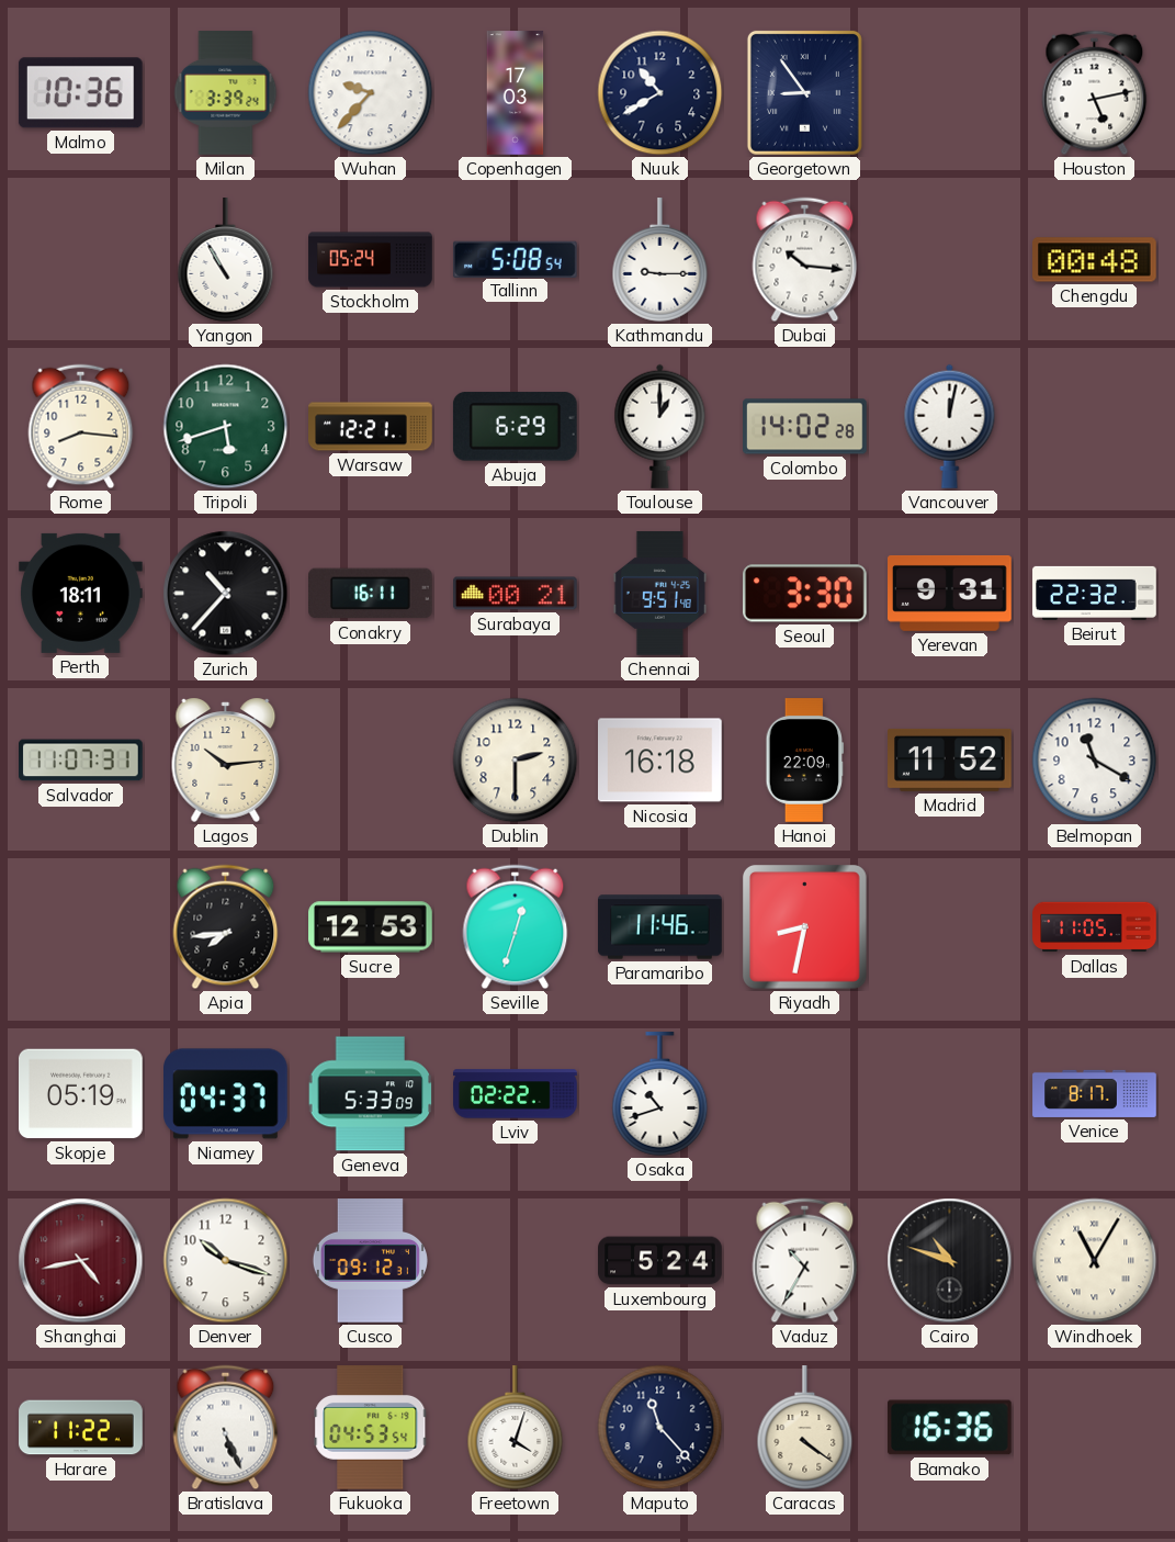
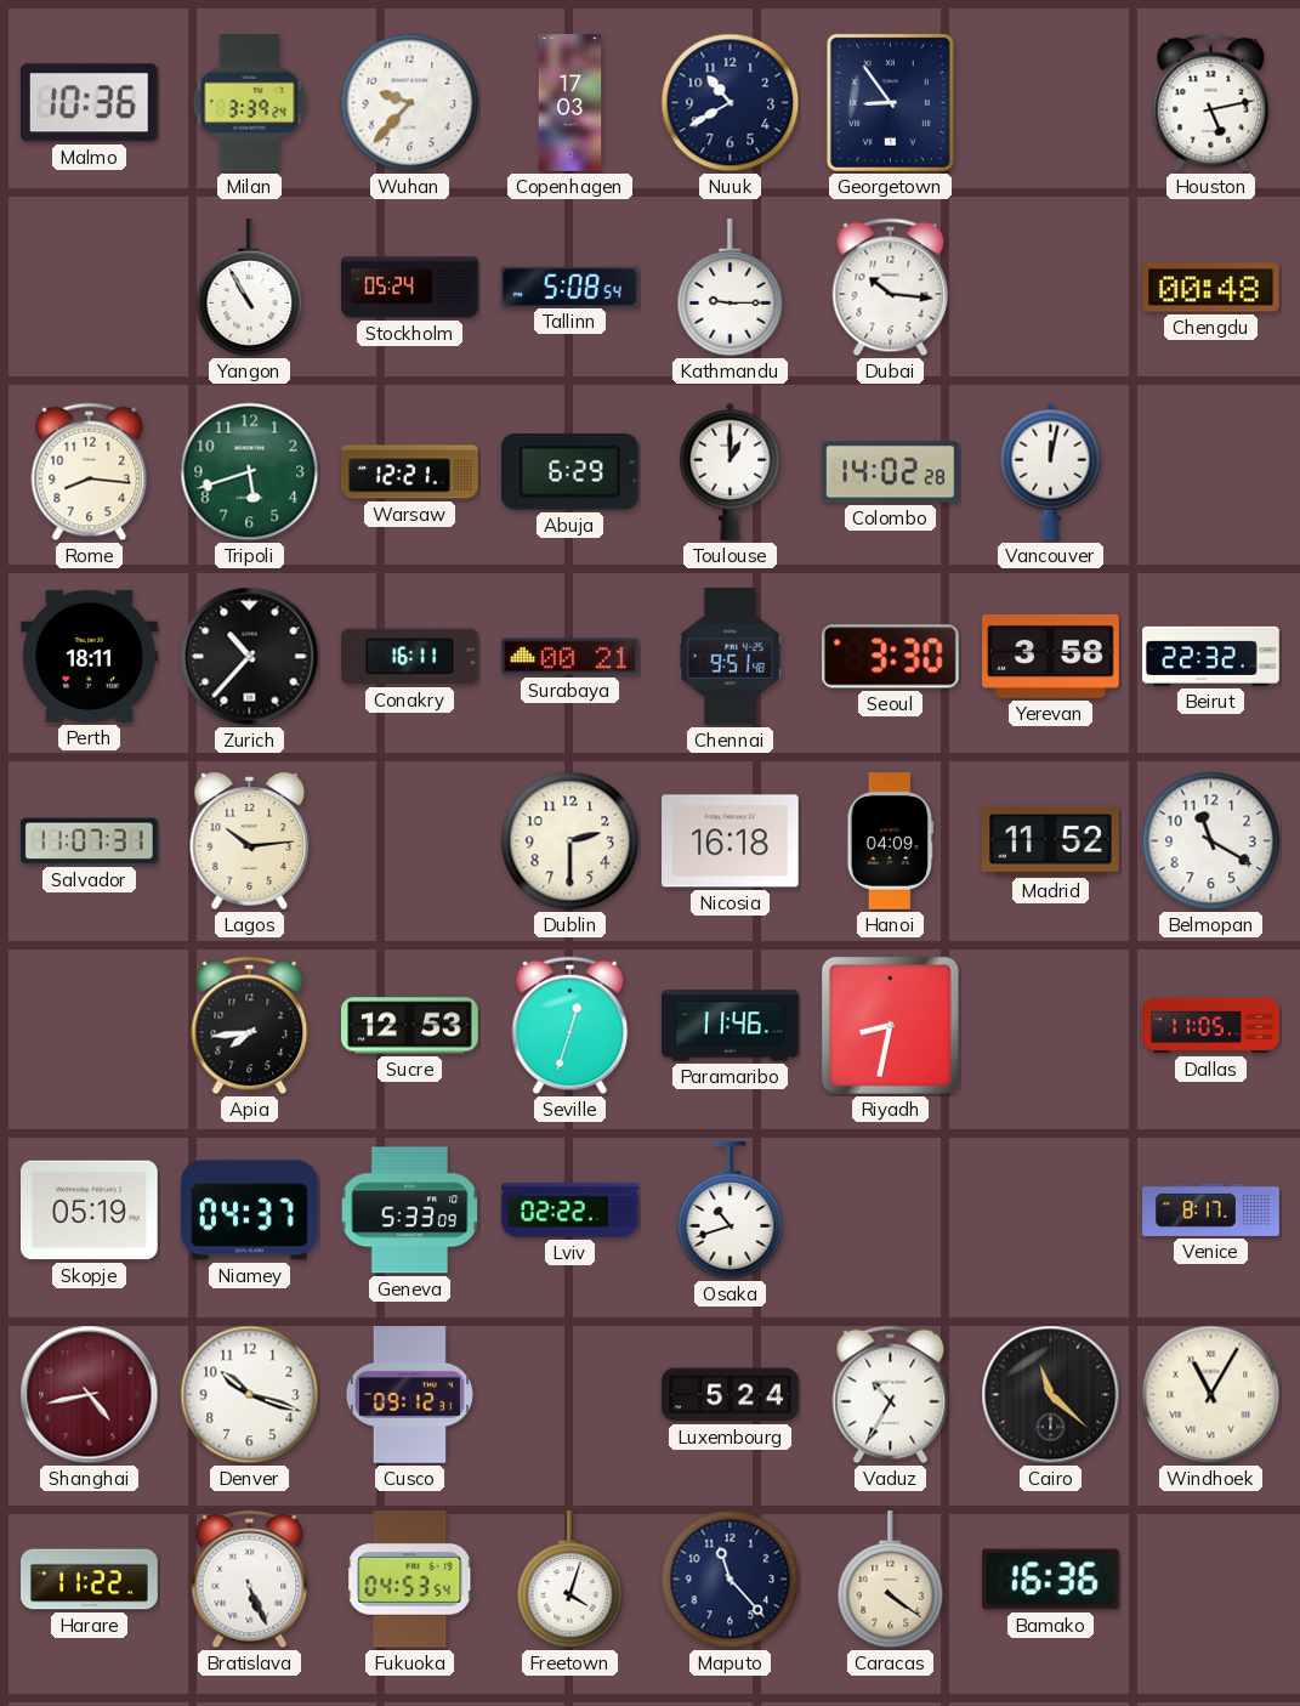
Yerevan: 9:31 -> 3:58
Hanoi: 22:09 -> 04:09
Cairo: 10:48 -> 11:22
